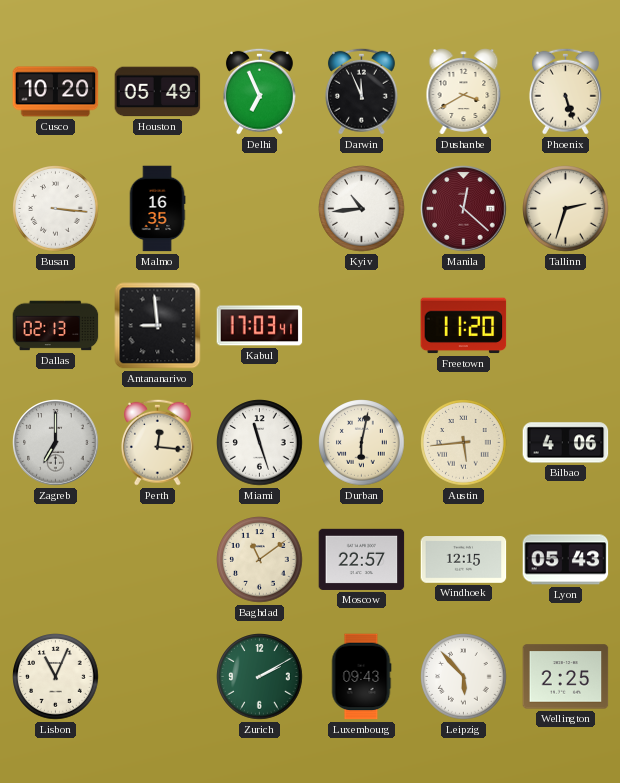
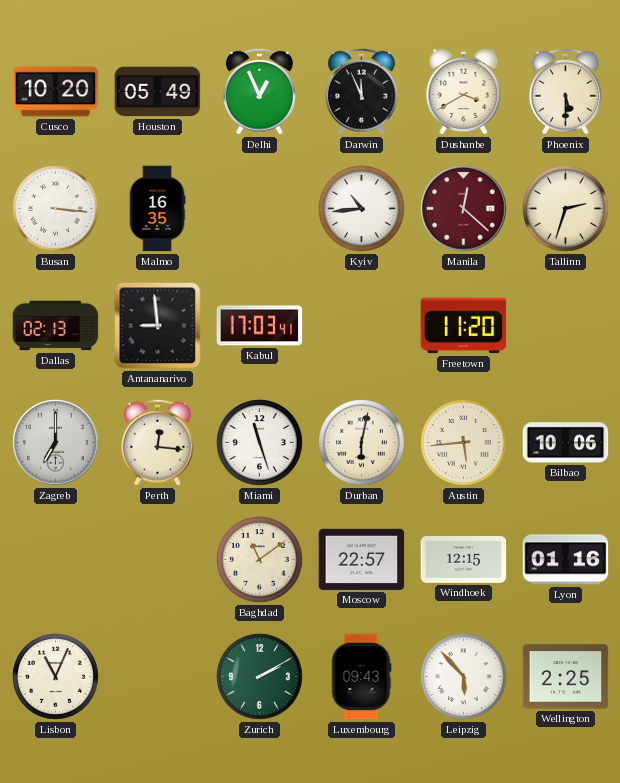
Delhi: 6:56 -> 12:56
Phoenix: 5:27 -> 5:30
Bilbao: 4:06 -> 10:06
Lyon: 05:43 -> 01:16
